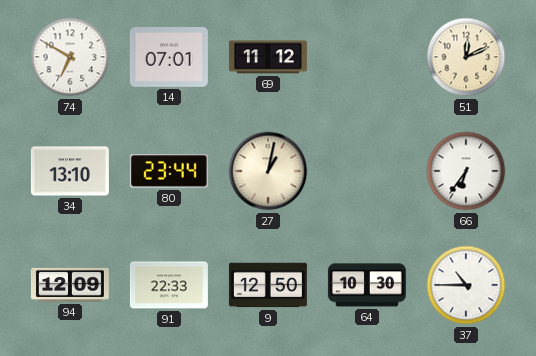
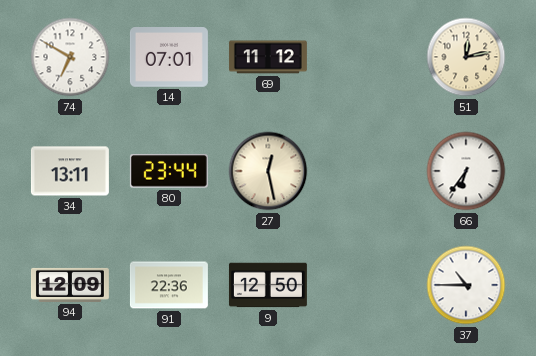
51: 12:11 -> 12:13
34: 13:10 -> 13:11
27: 1:02 -> 12:28
91: 22:33 -> 22:36
64: 10:30 -> none
